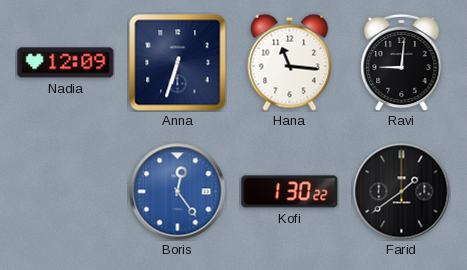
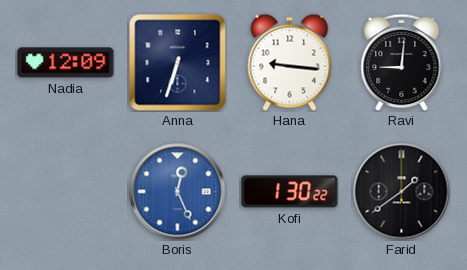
Hana: 11:16 -> 9:16
Boris: 12:24 -> 12:26
